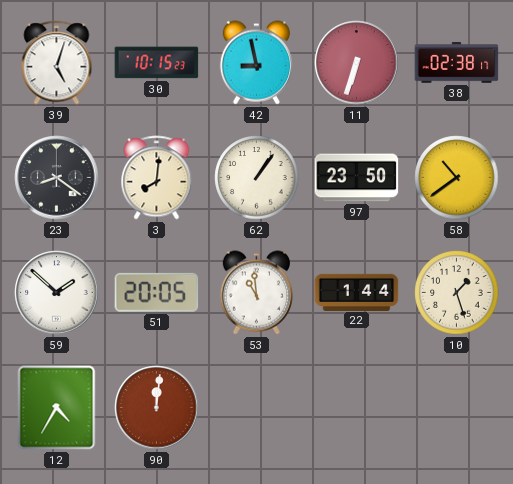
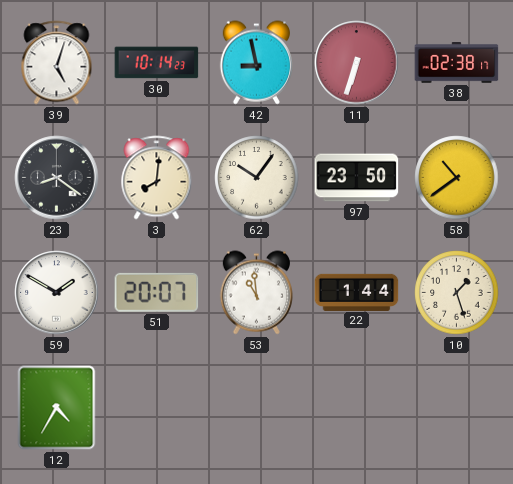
30: 10:15 -> 10:14
62: 1:06 -> 10:06
59: 1:52 -> 1:50
51: 20:05 -> 20:07
90: 12:01 -> none
